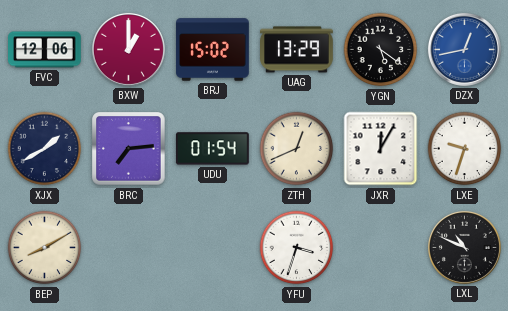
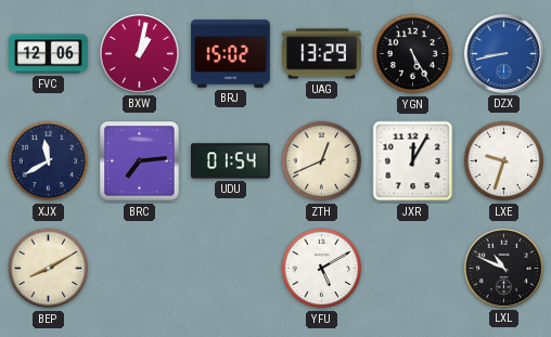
BXW: 1:00 -> 1:02
YGN: 5:21 -> 5:25
DZX: 12:43 -> 8:43
XJX: 1:40 -> 11:40
YFU: 3:33 -> 5:10
